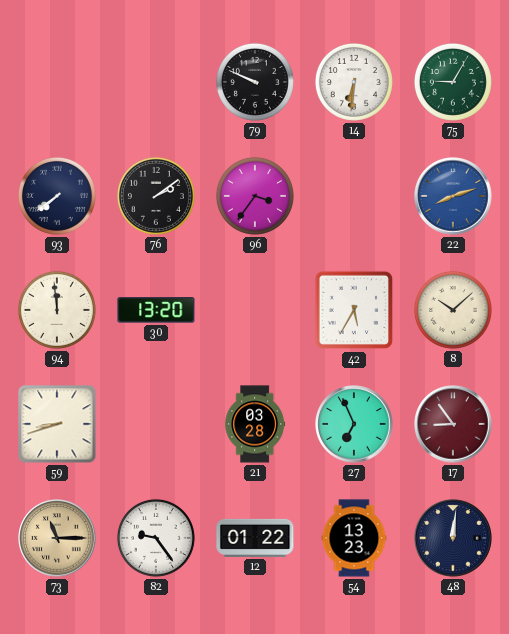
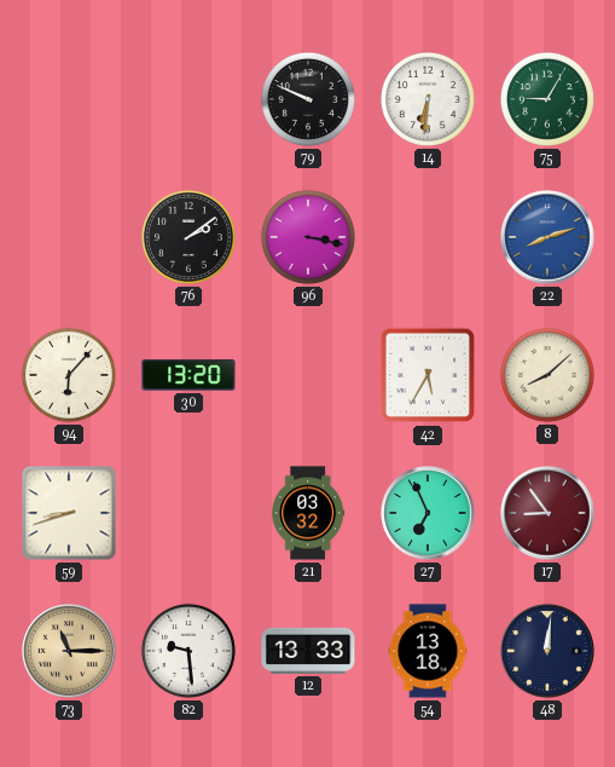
93: 7:39 -> none
96: 3:36 -> 3:17
94: 11:59 -> 6:07
8: 10:08 -> 8:08
21: 03:28 -> 03:32
82: 9:24 -> 9:29
12: 01:22 -> 13:33
54: 13:23 -> 13:18
